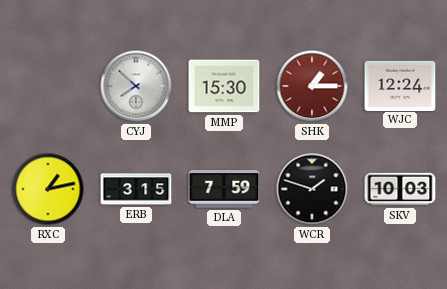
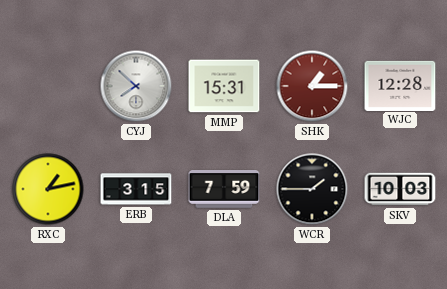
MMP: 15:30 -> 15:31
WJC: 12:24 -> 12:28
WCR: 1:48 -> 1:45
